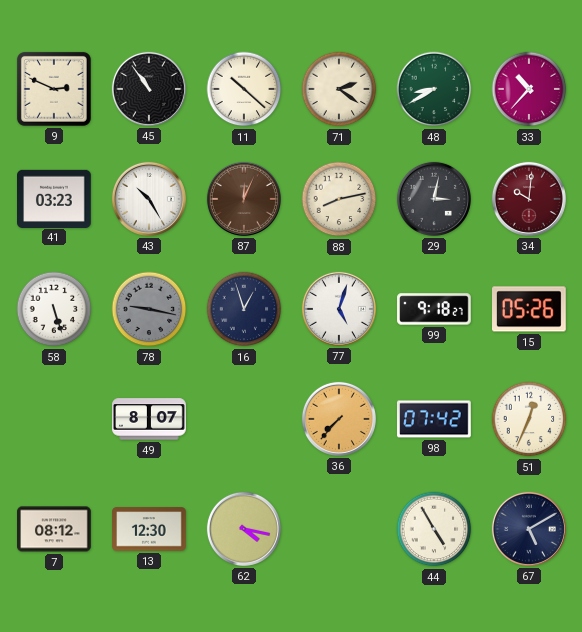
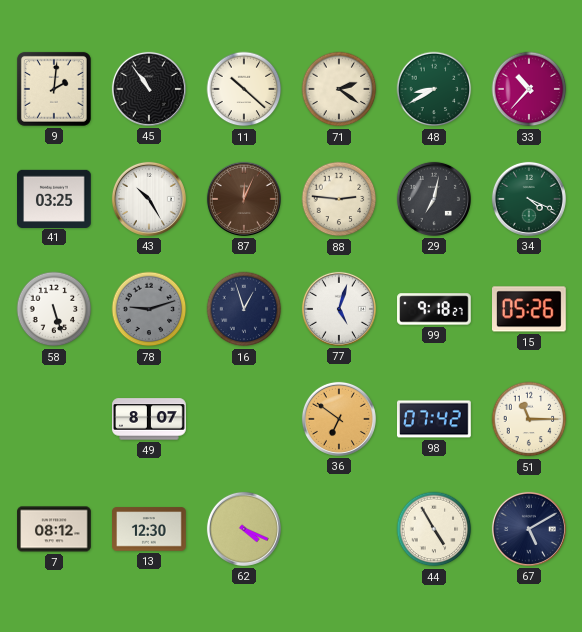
9: 2:49 -> 2:01
41: 03:23 -> 03:25
88: 8:13 -> 2:46
29: 3:02 -> 7:02
34: 10:01 -> 4:19
34 dial: burgundy -> green
78: 9:17 -> 9:12
36: 7:37 -> 6:51
51: 12:34 -> 11:15
62: 4:17 -> 4:19
